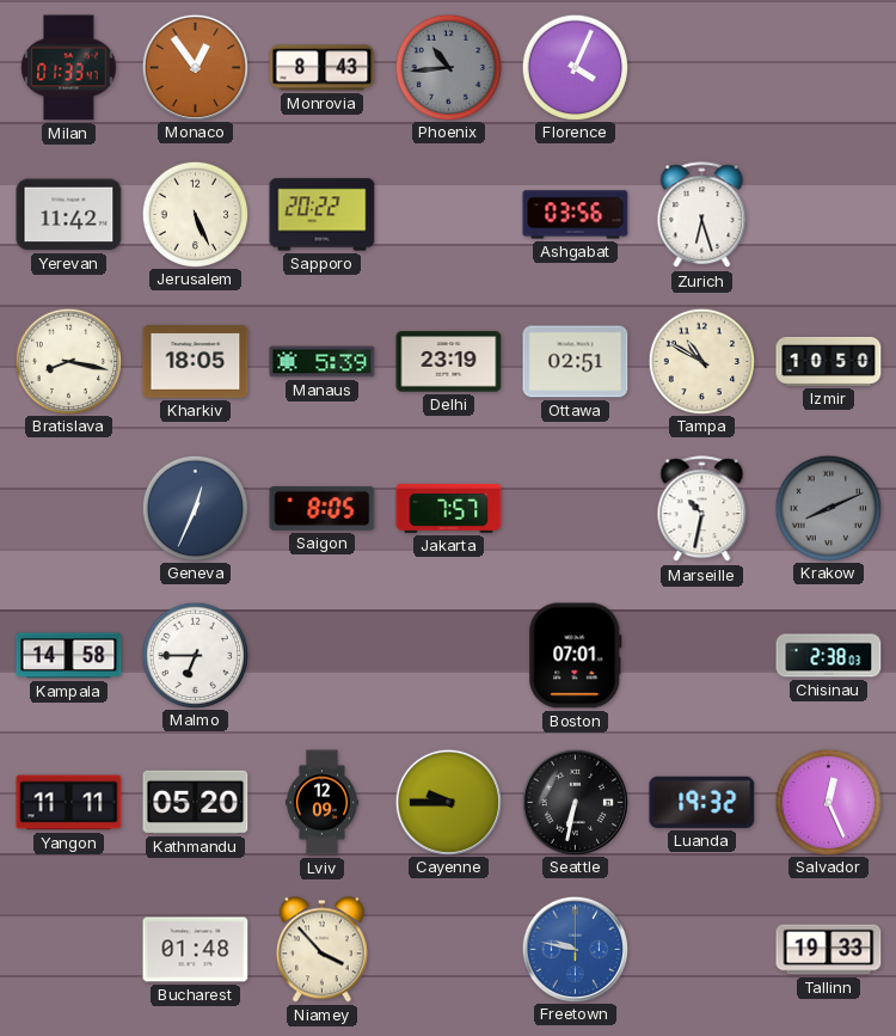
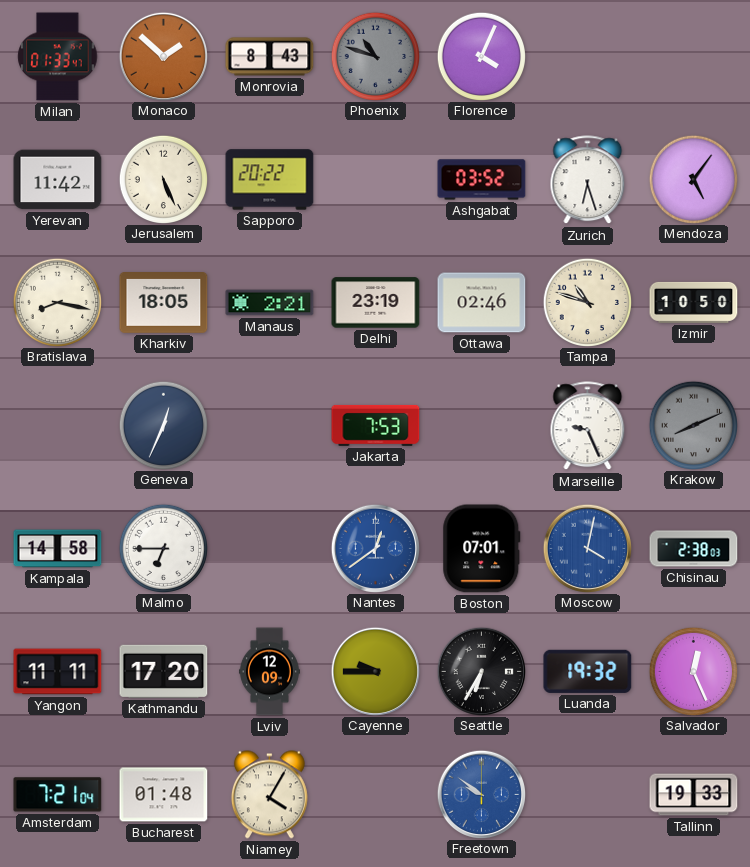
Monaco: 12:54 -> 1:52
Phoenix: 10:44 -> 10:48
Ashgabat: 03:56 -> 03:52
Mendoza: none -> 5:06
Manaus: 5:39 -> 2:21
Ottawa: 02:51 -> 02:46
Tampa: 10:50 -> 10:48
Saigon: 8:05 -> none
Jakarta: 7:57 -> 7:53
Marseille: 10:32 -> 9:26
Nantes: none -> 12:39
Moscow: none -> 4:02
Kathmandu: 05:20 -> 17:20
Seattle: 6:32 -> 6:35
Amsterdam: none -> 7:21
Niamey: 3:53 -> 4:05
Freetown: 9:47 -> 9:51
